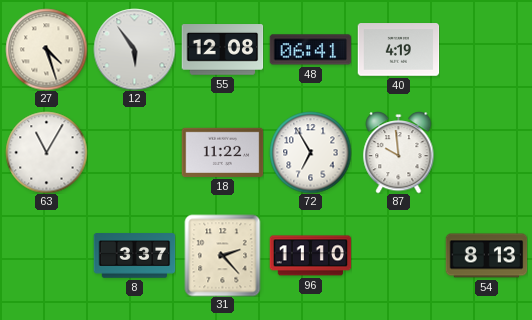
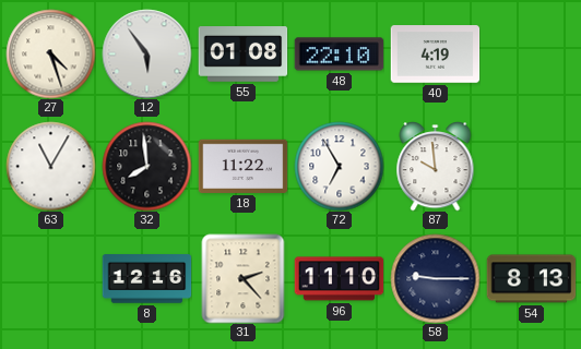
55: 12:08 -> 01:08
48: 06:41 -> 22:10
32: none -> 7:59
8: 3:37 -> 12:16
58: none -> 9:15
